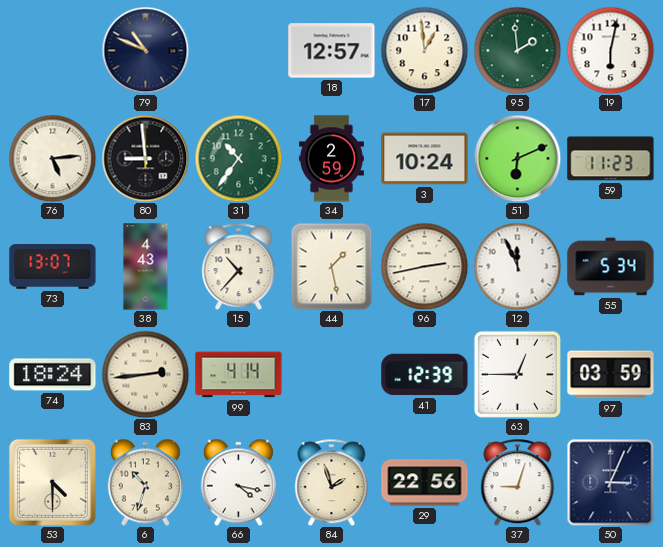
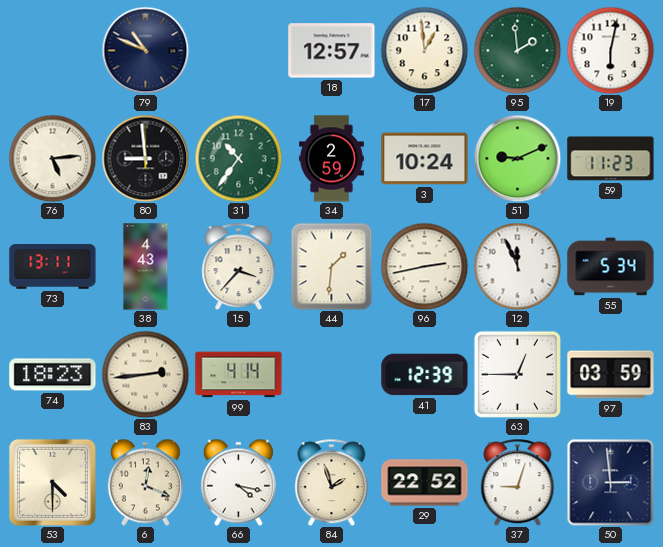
51: 6:11 -> 9:11
73: 13:07 -> 13:11
15: 10:37 -> 3:37
44: 1:28 -> 1:31
74: 18:24 -> 18:23
6: 10:33 -> 12:19
29: 22:56 -> 22:52
50: 3:04 -> 2:59
